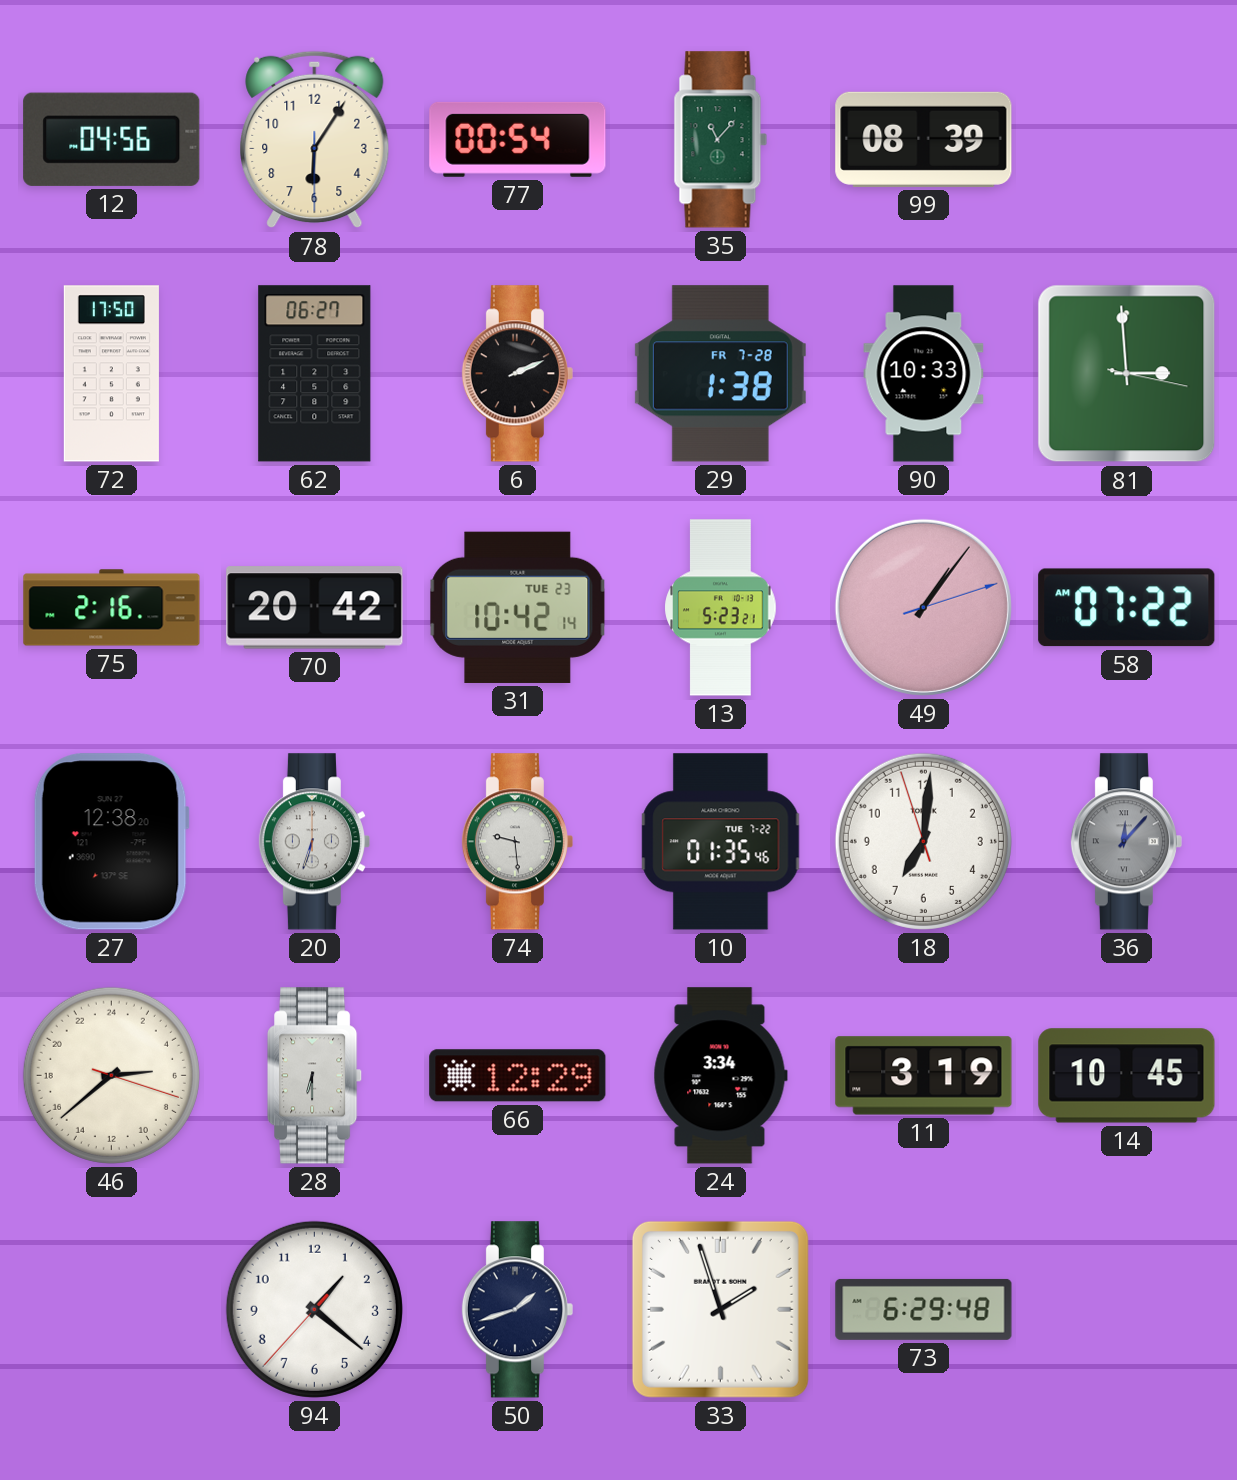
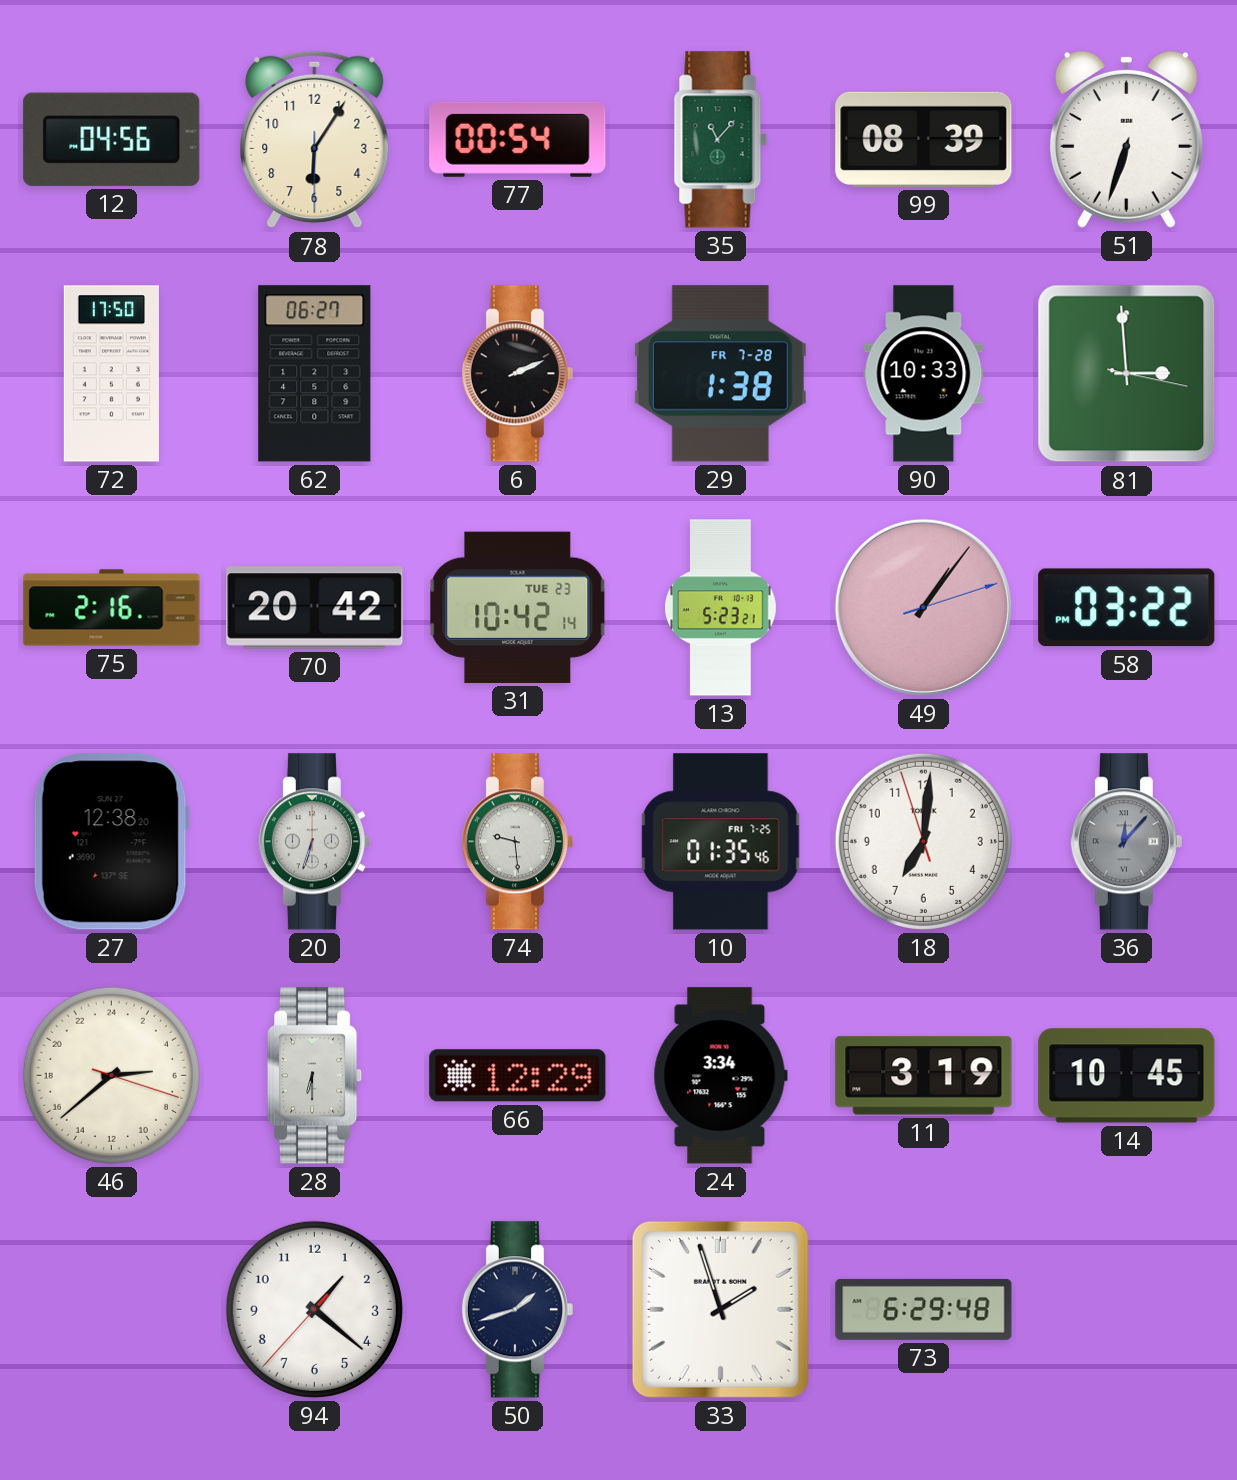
51: none -> 6:33
58: 07:22 -> 03:22
10 date: TUE 7-22 -> FRI 7-25
